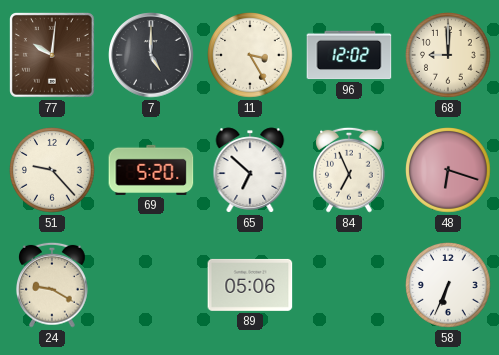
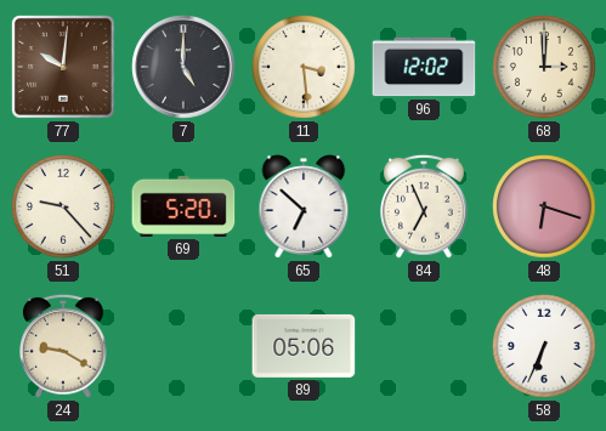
11: 3:25 -> 3:29
68: 9:00 -> 3:00
